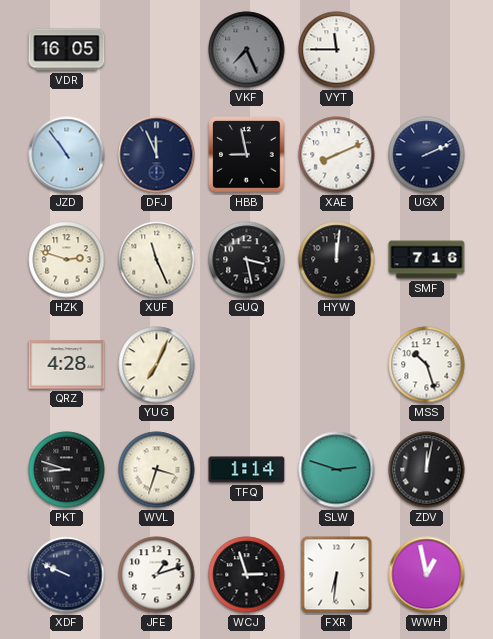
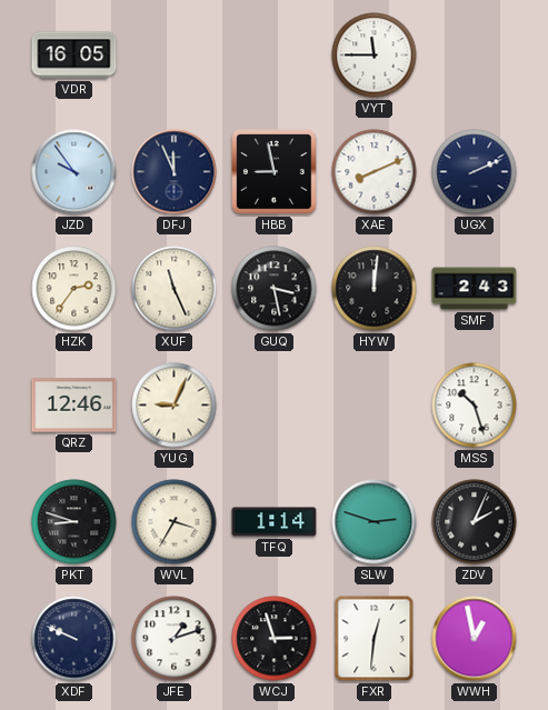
VKF: 7:26 -> none
JZD: 10:54 -> 9:54
HZK: 2:48 -> 2:36
SMF: 7:16 -> 2:43
QRZ: 4:28 -> 12:46
YUG: 7:04 -> 9:04
WVL: 3:33 -> 3:35
ZDV: 12:02 -> 2:04
FXR: 6:31 -> 12:31
